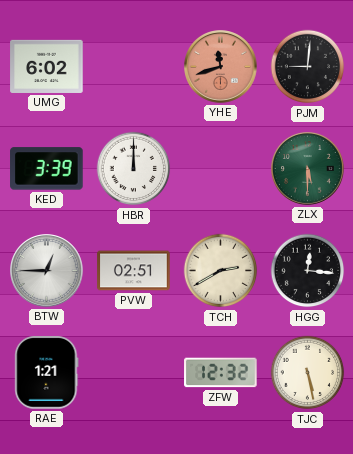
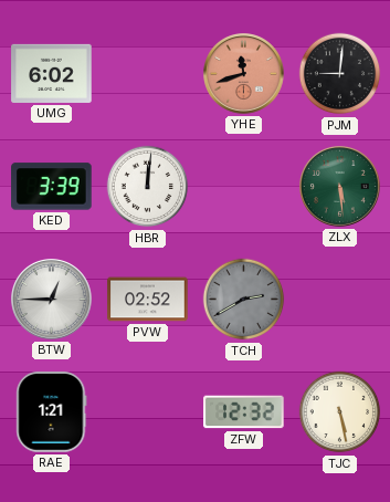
HBR: 12:00 -> 12:01
ZLX: 5:30 -> 5:29
PVW: 02:51 -> 02:52
TCH dial: cream -> grey
HGG: 12:16 -> none
